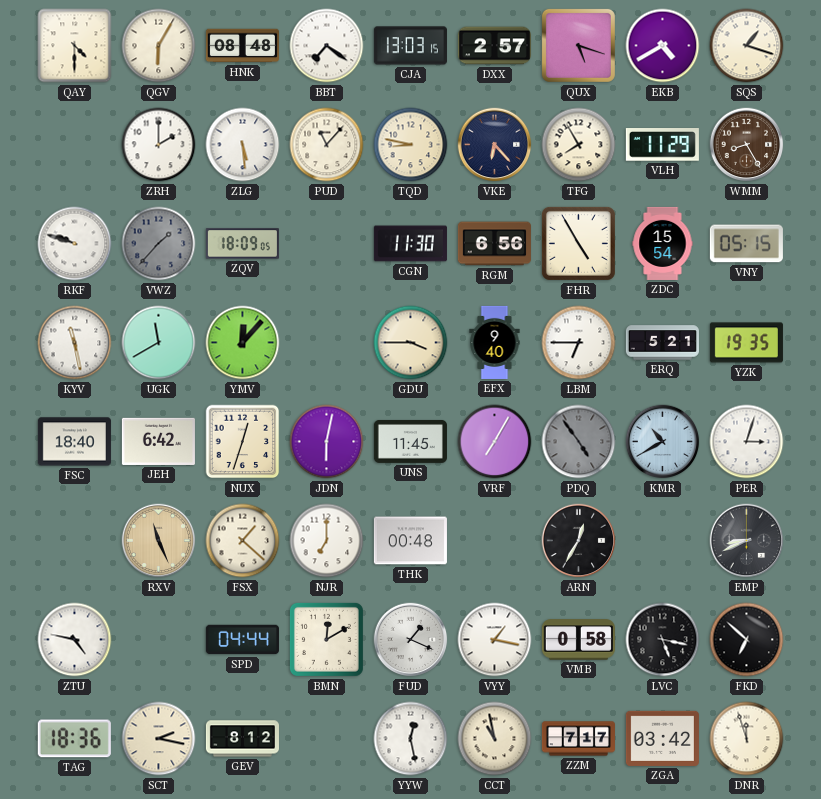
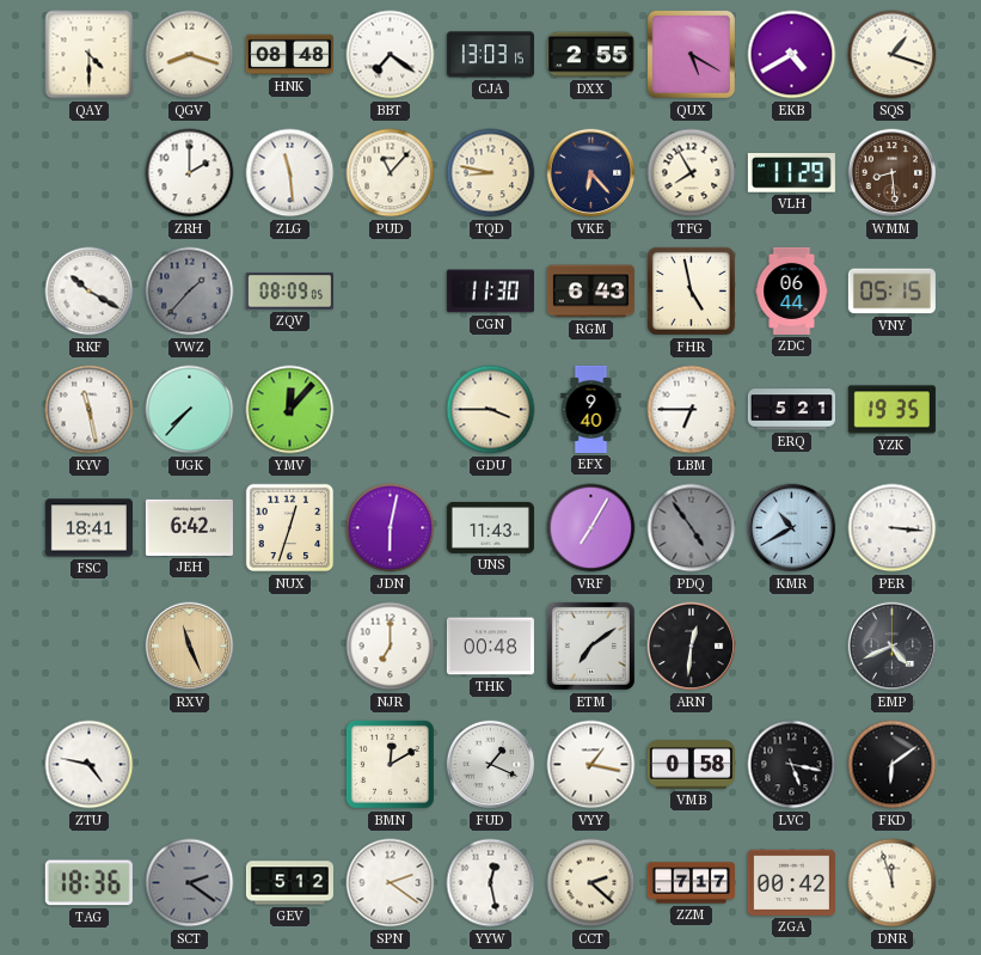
QGV: 6:05 -> 8:18
DXX: 2:57 -> 2:55
QUX: 5:18 -> 5:20
ZLG: 5:29 -> 11:29
WMM: 8:25 -> 8:29
RKF: 9:48 -> 10:20
ZQV: 18:09 -> 08:09
RGM: 6:56 -> 6:43
FHR: 4:55 -> 4:58
ZDC: 15:54 -> 06:44
UGK: 11:40 -> 7:37
FSC: 18:40 -> 18:41
UNS: 11:45 -> 11:43
PER: 3:03 -> 3:16
FSX: 1:22 -> none
ETM: none -> 7:09
ARN: 12:35 -> 12:31
EMP: 8:41 -> 4:41
SPD: 04:44 -> none
FKD: 6:52 -> 6:09
SCT: 2:17 -> 2:21
SCT dial: cream -> grey
GEV: 8:12 -> 5:12
SPN: none -> 2:21
CCT: 10:58 -> 2:22
ZGA: 03:42 -> 00:42
